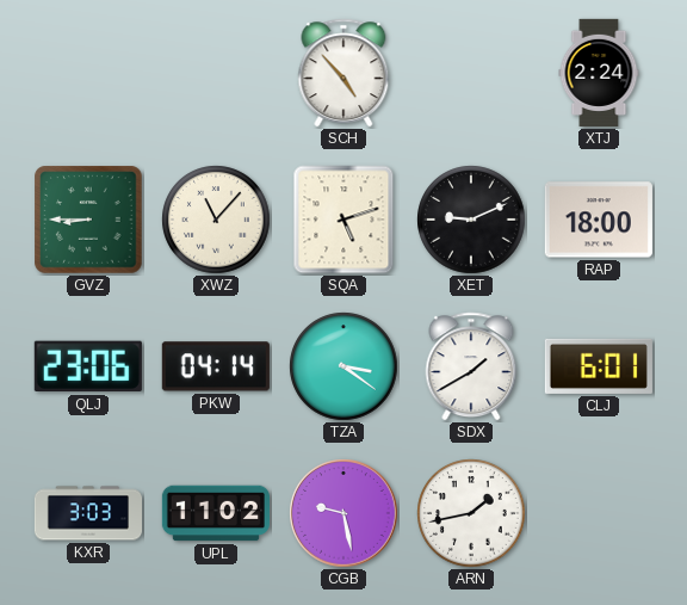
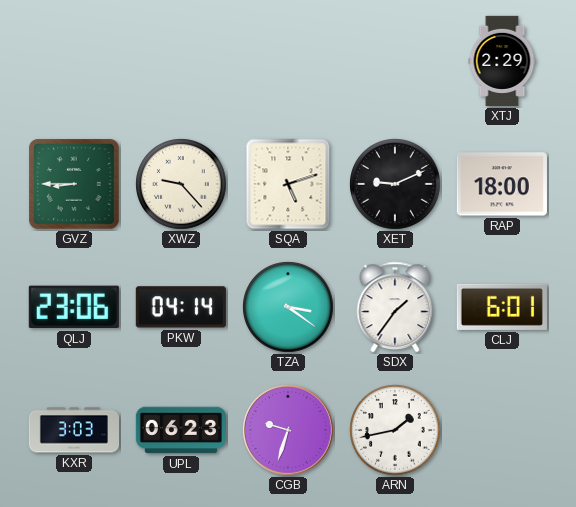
SCH: 4:53 -> none
XTJ: 2:24 -> 2:29
XWZ: 11:07 -> 9:23
SDX: 1:40 -> 1:36
UPL: 11:02 -> 06:23
CGB: 9:28 -> 9:33
